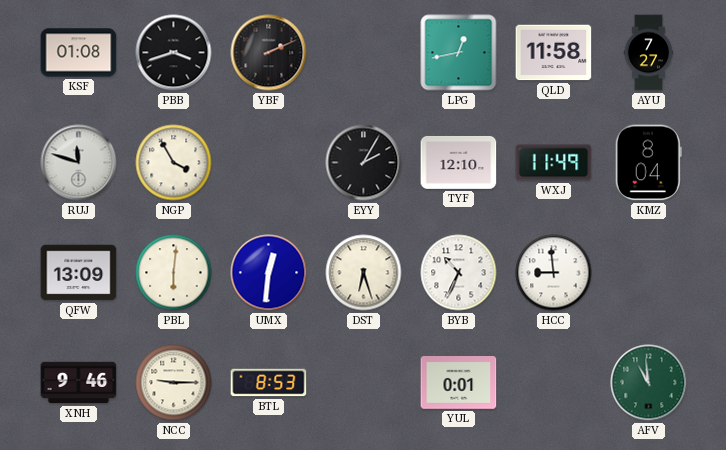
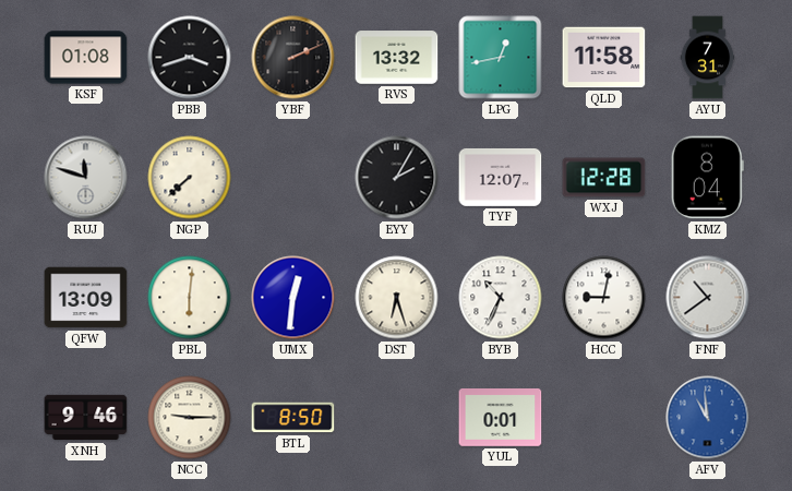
RVS: none -> 13:32
AYU: 7:27 -> 7:31
NGP: 3:55 -> 7:38
TYF: 12:10 -> 12:07
WXJ: 11:49 -> 12:28
HCC: 8:59 -> 9:02
FNF: none -> 10:39
BTL: 8:53 -> 8:50
AFV dial: green -> blue
